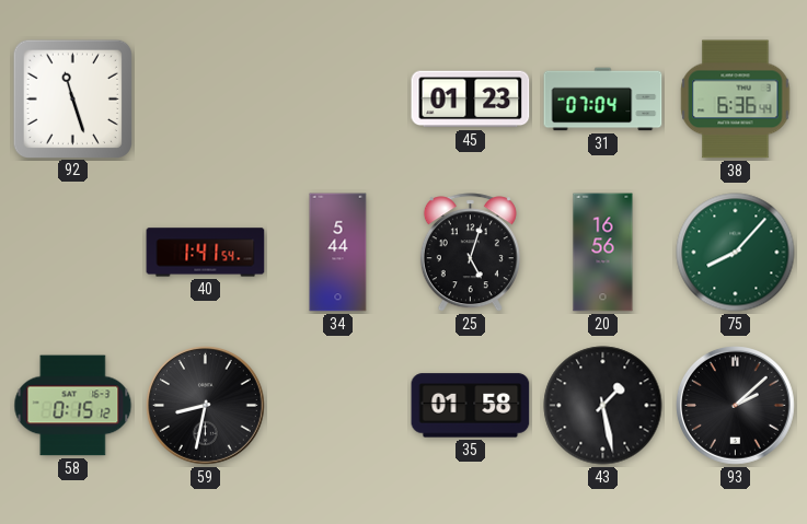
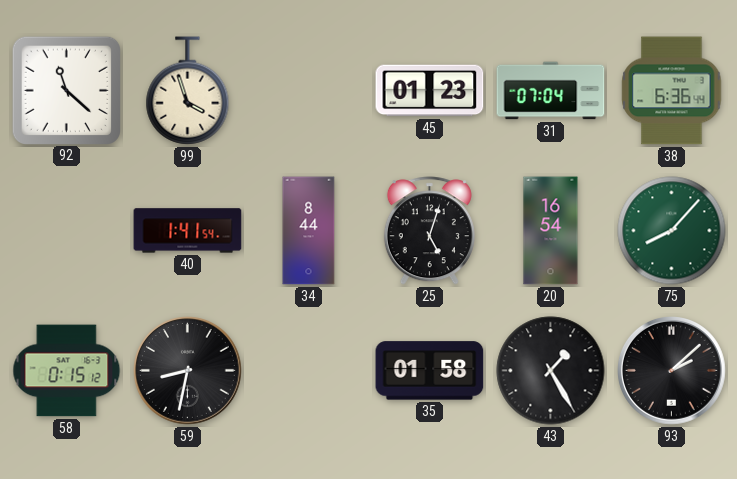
92: 11:27 -> 11:22
99: none -> 3:57
34: 5:44 -> 8:44
20: 16:56 -> 16:54
43: 1:28 -> 1:25
